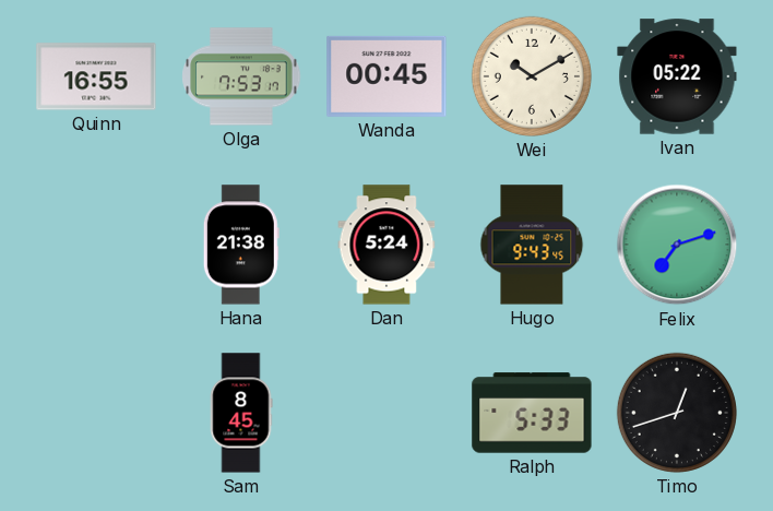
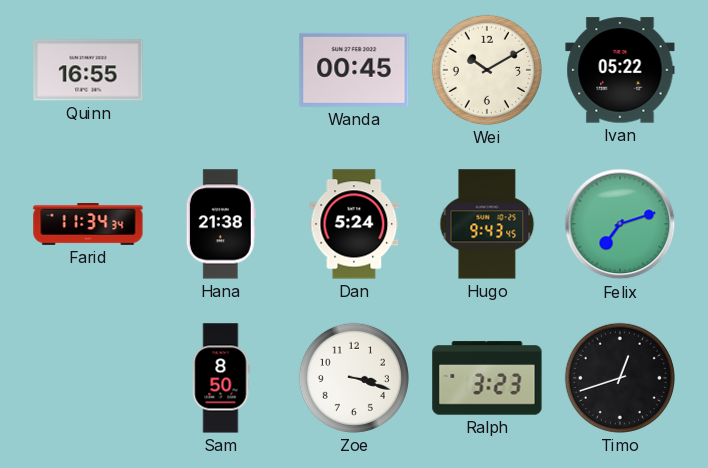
Olga: 7:53 -> none
Farid: none -> 11:34
Sam: 8:45 -> 8:50
Zoe: none -> 3:18
Ralph: 5:33 -> 3:23
